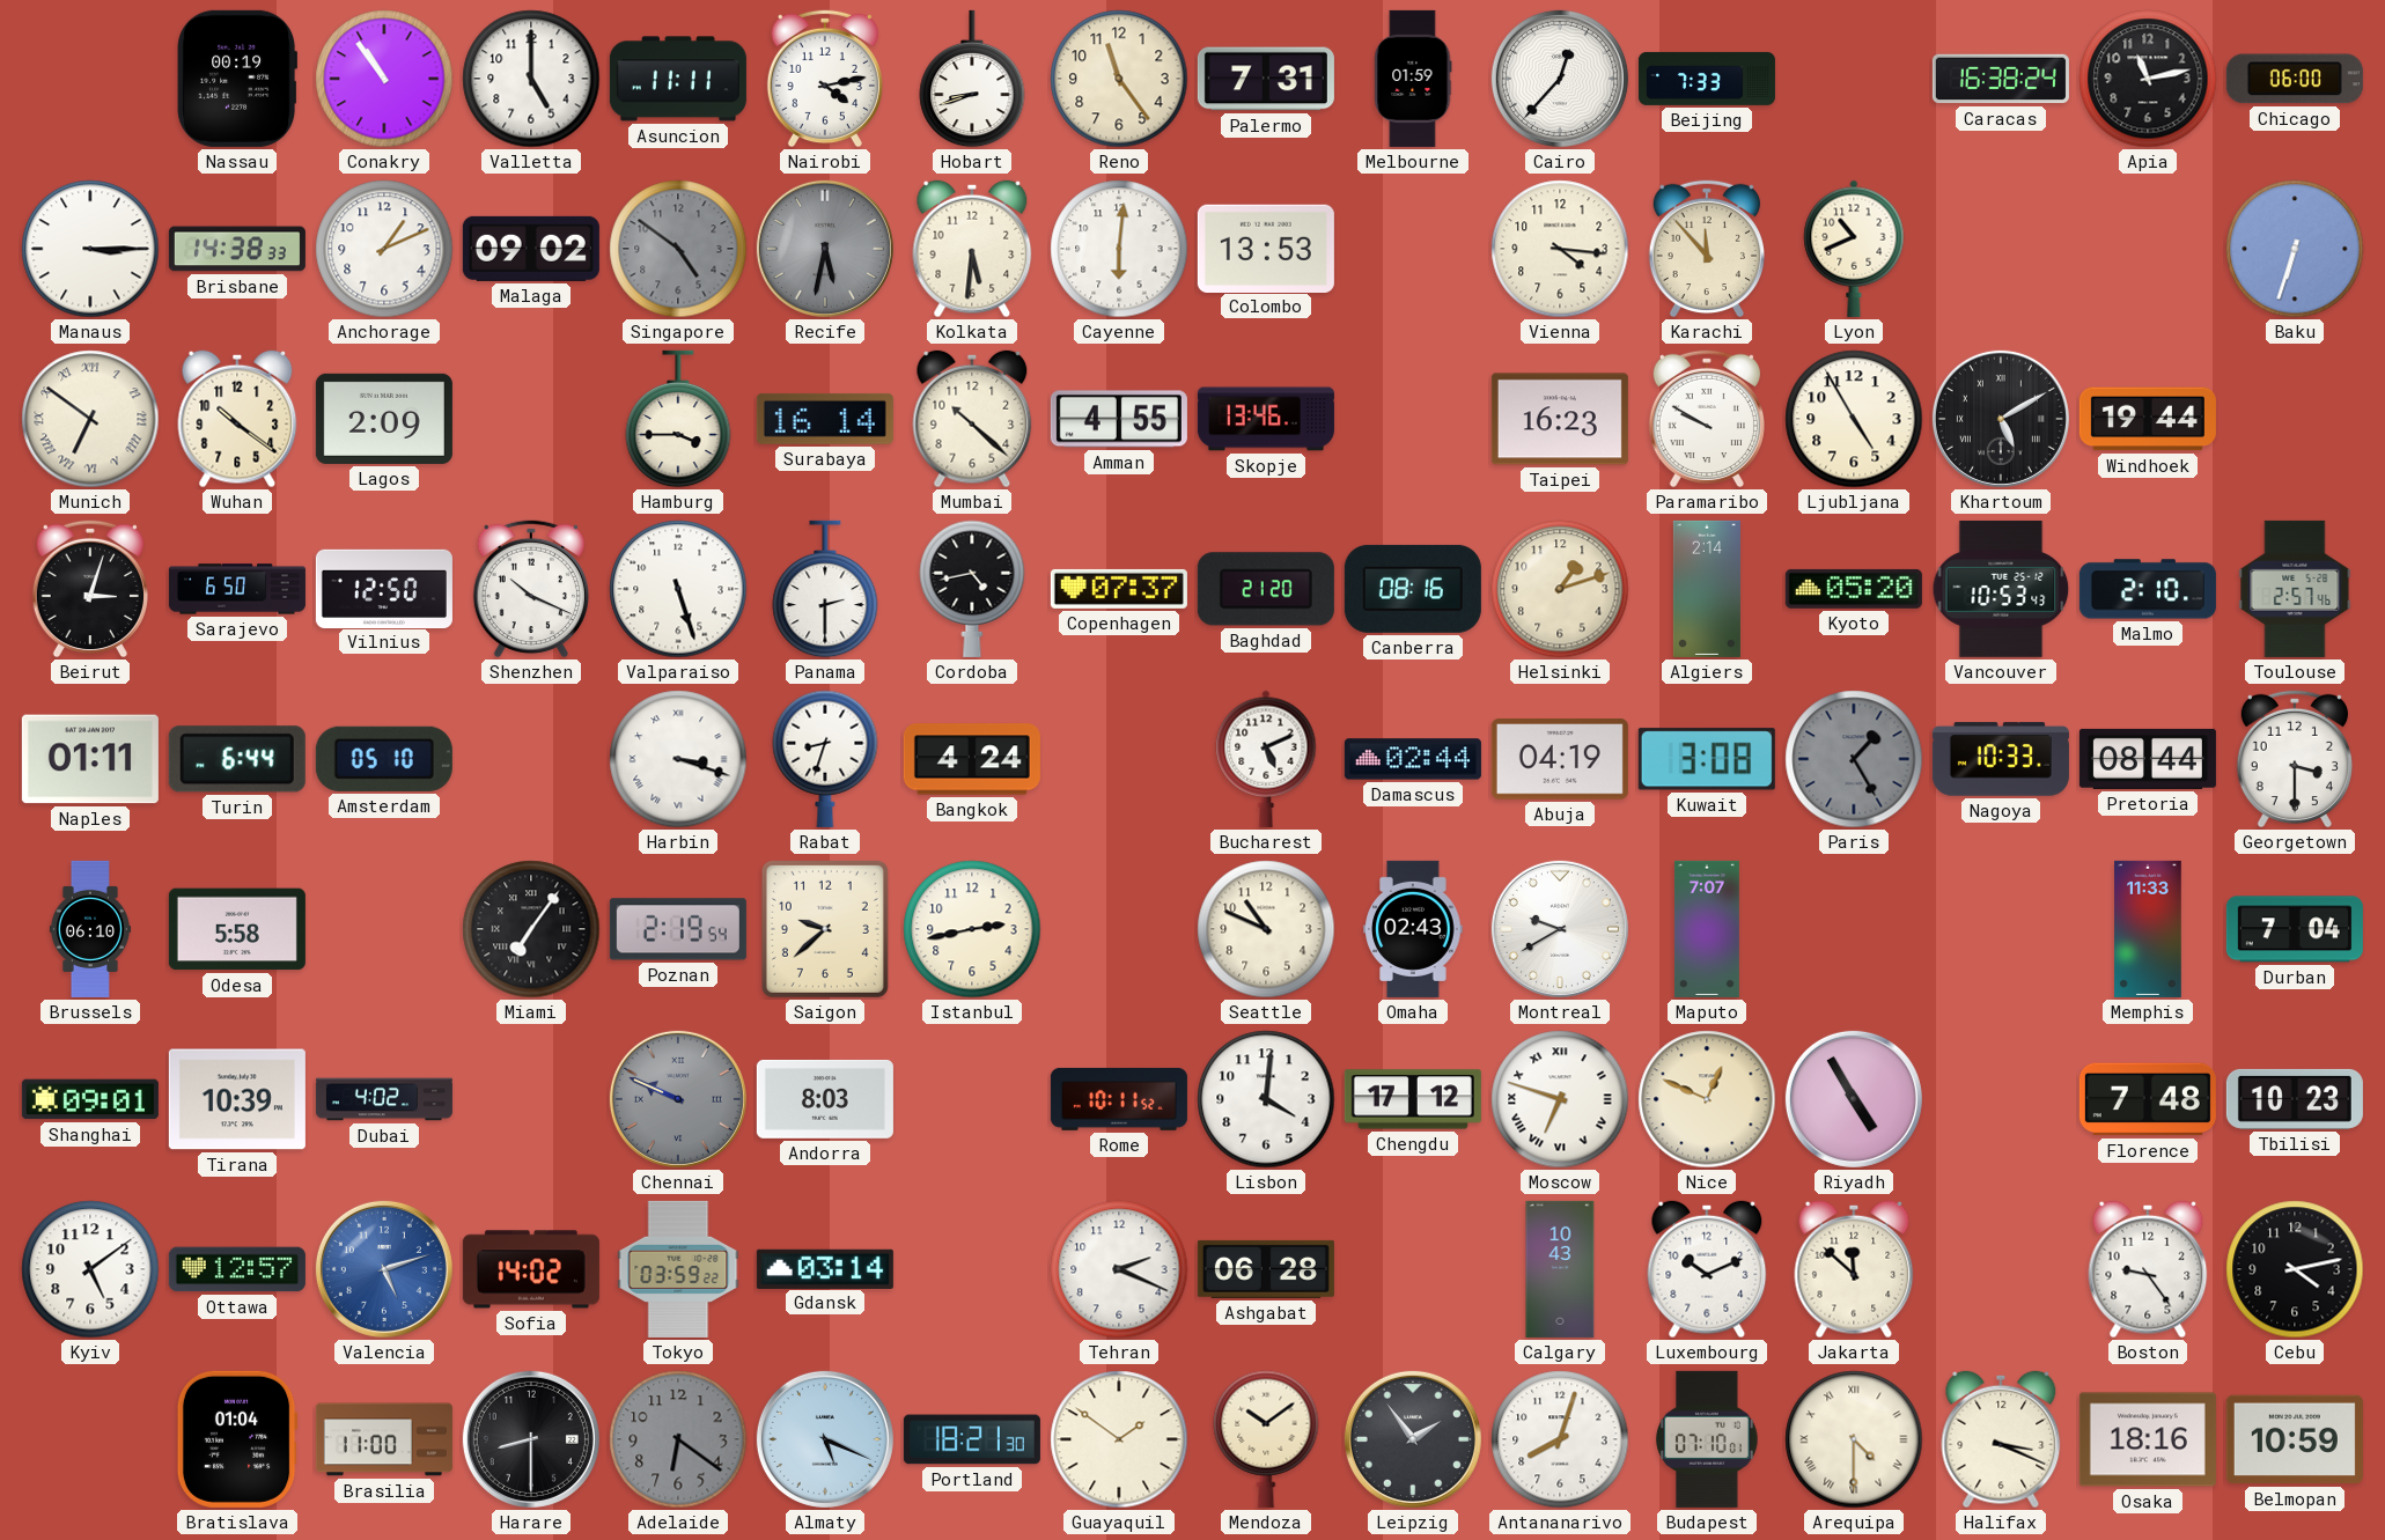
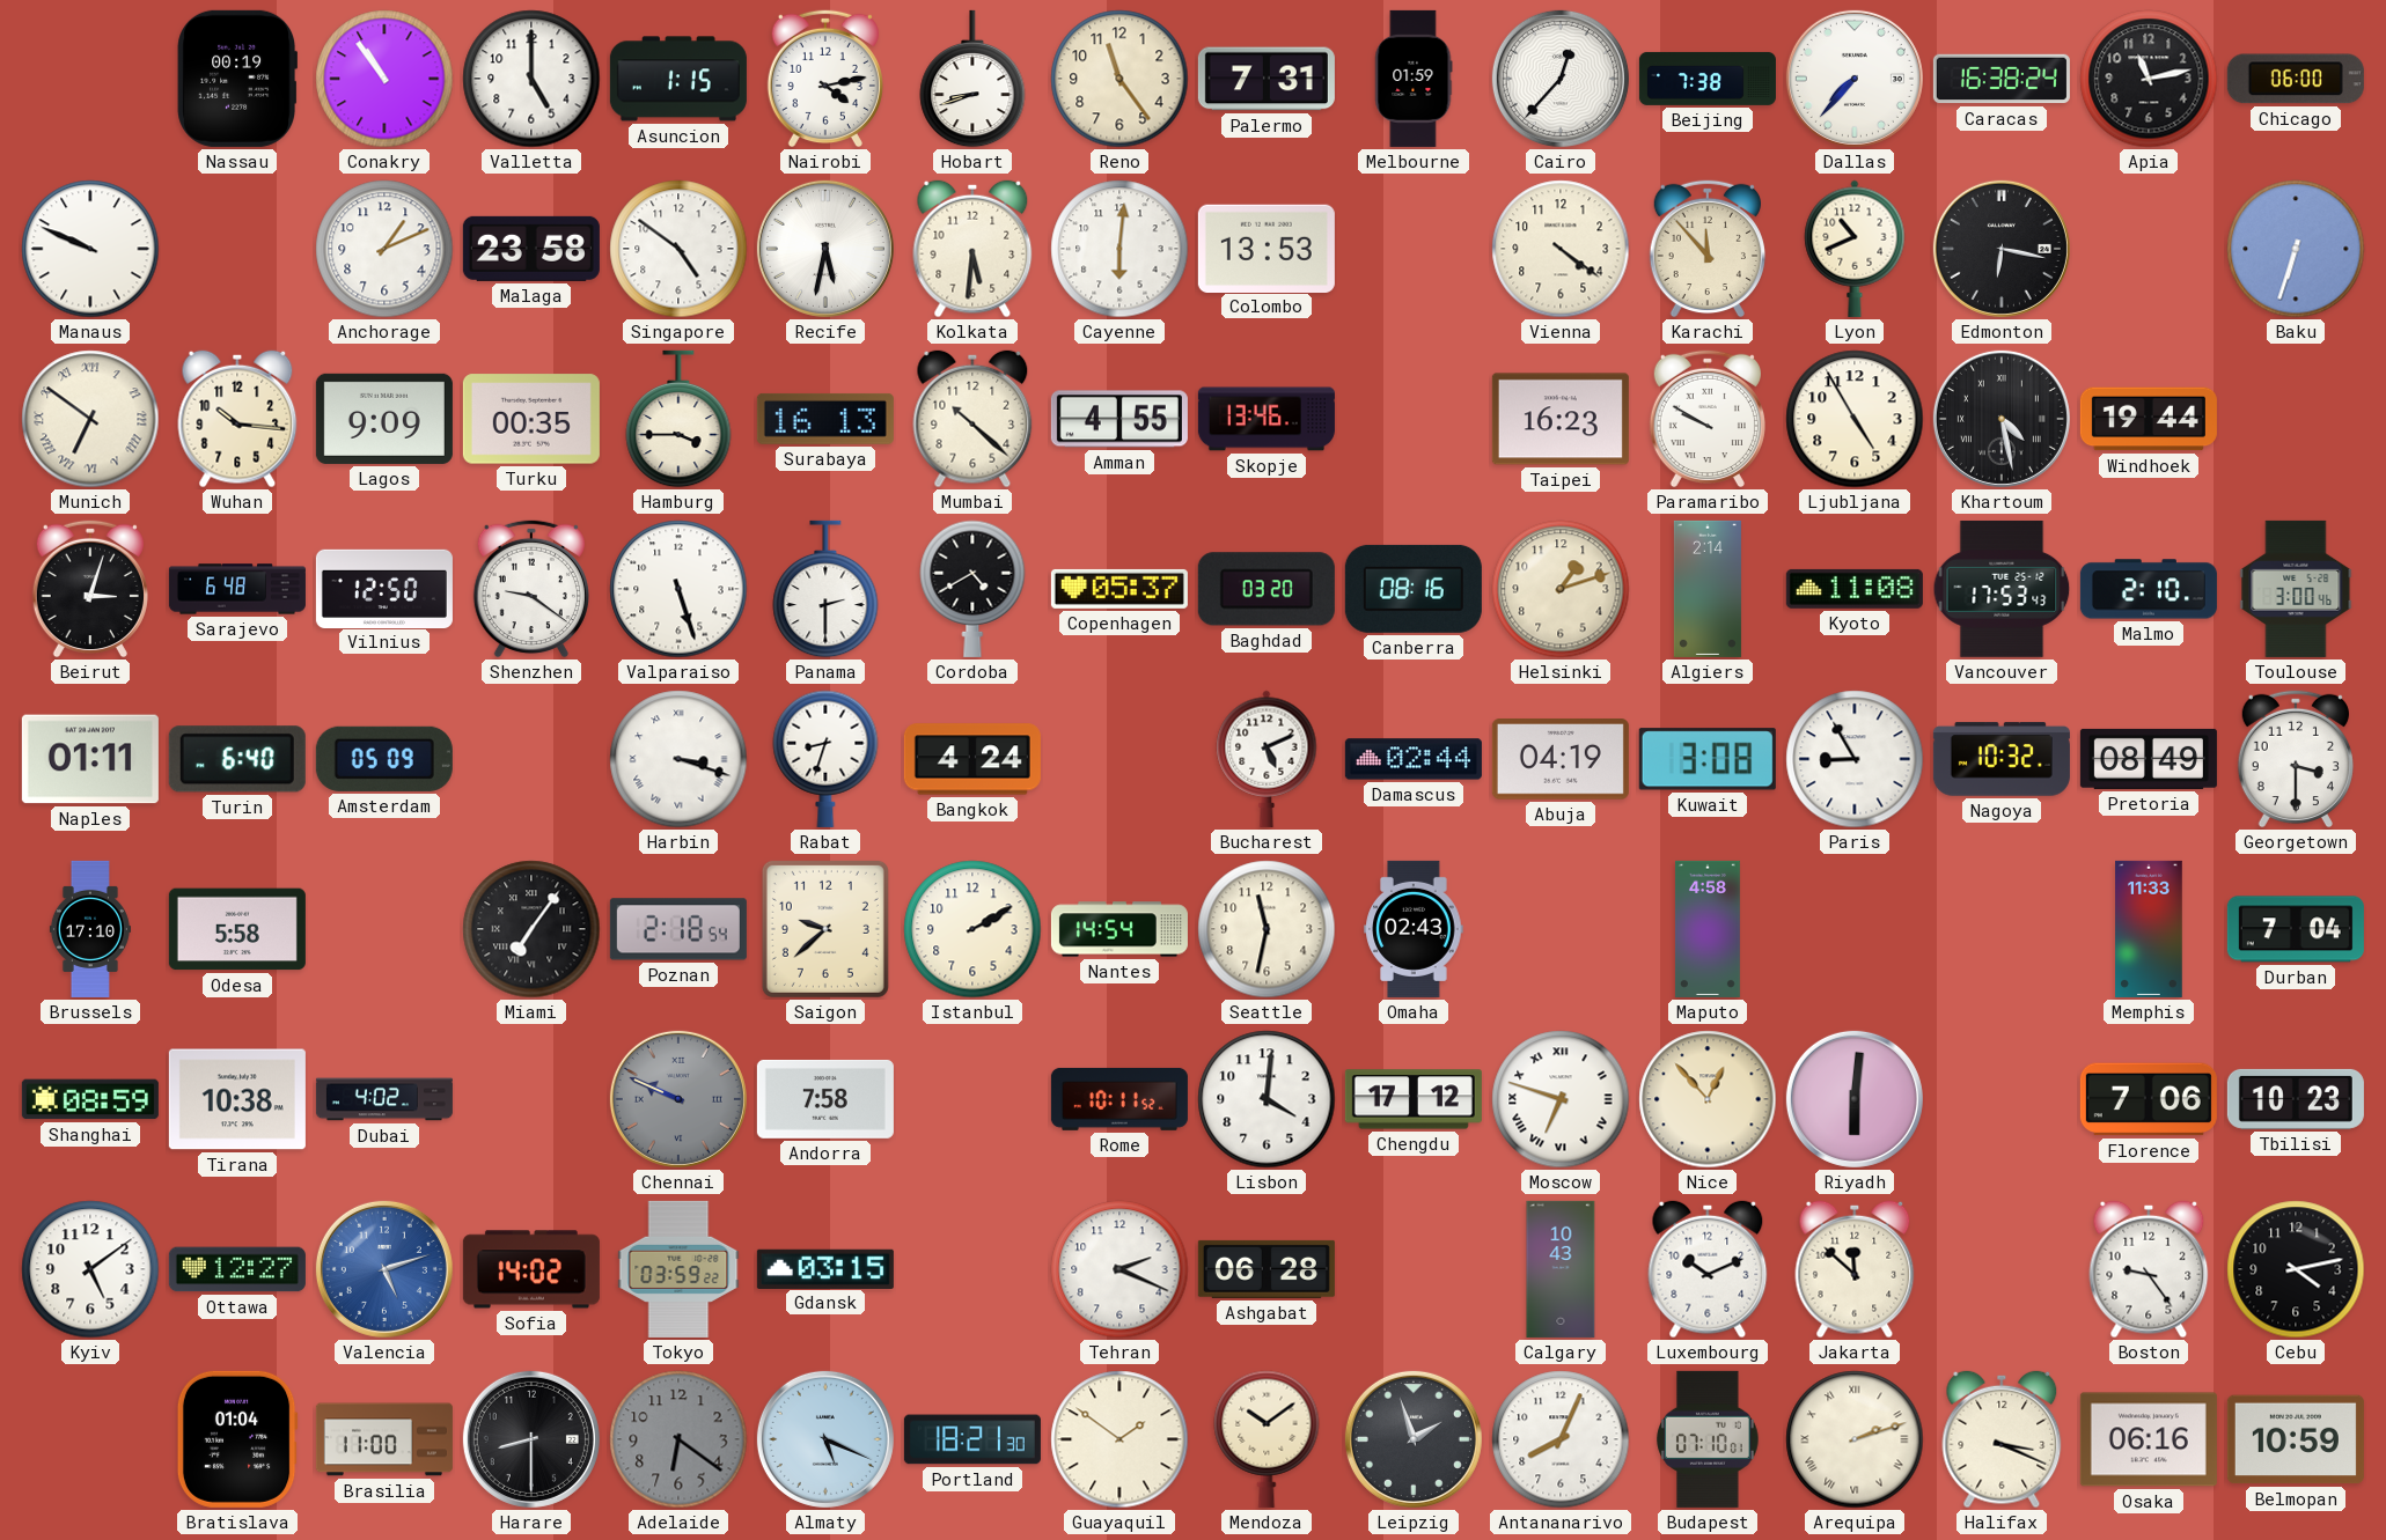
Asuncion: 11:11 -> 1:15
Beijing: 7:33 -> 7:38
Dallas: none -> 7:37
Manaus: 3:15 -> 9:49
Brisbane: 14:38 -> none
Malaga: 09:02 -> 23:58
Singapore dial: grey -> white
Recife dial: grey -> white
Vienna: 4:16 -> 4:21
Edmonton: none -> 6:17
Wuhan: 10:21 -> 10:16
Lagos: 2:09 -> 9:09
Turku: none -> 00:35
Surabaya: 16:14 -> 16:13
Khartoum: 5:10 -> 4:28
Sarajevo: 6:50 -> 6:48
Shenzhen: 10:19 -> 9:21
Cordoba: 4:43 -> 4:40
Copenhagen: 07:37 -> 05:37
Baghdad: 21:20 -> 03:20
Kyoto: 05:20 -> 11:08
Vancouver: 10:53 -> 17:53
Toulouse: 2:57 -> 3:00
Turin: 6:44 -> 6:40
Amsterdam: 05:10 -> 05:09
Paris: 1:25 -> 8:55
Paris dial: grey -> white
Nagoya: 10:33 -> 10:32
Pretoria: 08:44 -> 08:49
Brussels: 06:10 -> 17:10
Poznan: 2:19 -> 2:18
Istanbul: 2:43 -> 2:10
Nantes: none -> 14:54
Seattle: 10:49 -> 11:32
Montreal: 9:40 -> none
Maputo: 7:07 -> 4:58
Shanghai: 09:01 -> 08:59
Tirana: 10:39 -> 10:38
Andorra: 8:03 -> 7:58
Nice: 12:49 -> 12:53
Riyadh: 4:55 -> 6:01
Florence: 7:48 -> 7:06
Ottawa: 12:57 -> 12:27
Gdansk: 03:14 -> 03:15
Leipzig: 1:54 -> 1:57
Antananarivo: 8:03 -> 8:04
Arequipa: 4:30 -> 2:12
Osaka: 18:16 -> 06:16
